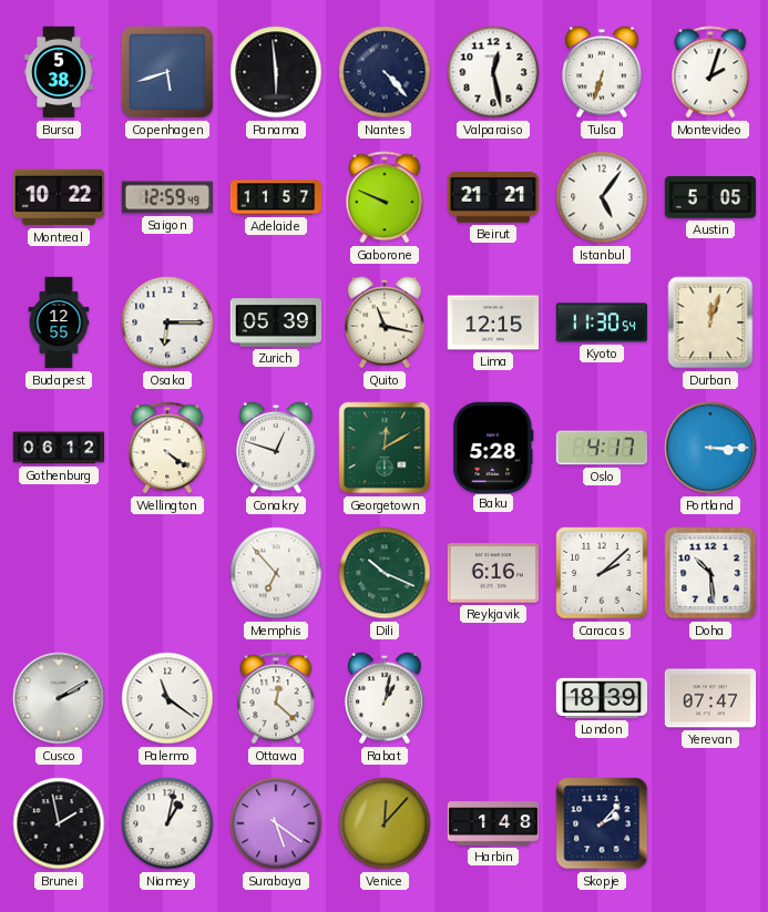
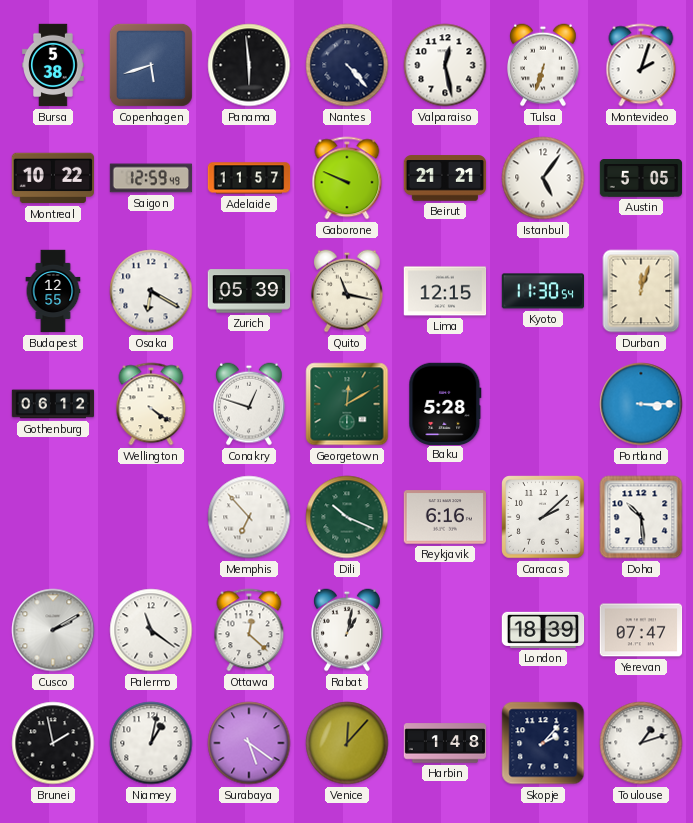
Osaka: 6:15 -> 6:20
Oslo: 4:17 -> none
Toulouse: none -> 1:12
